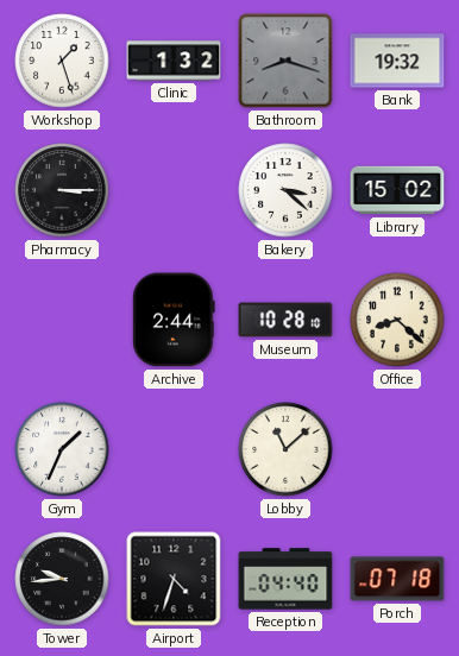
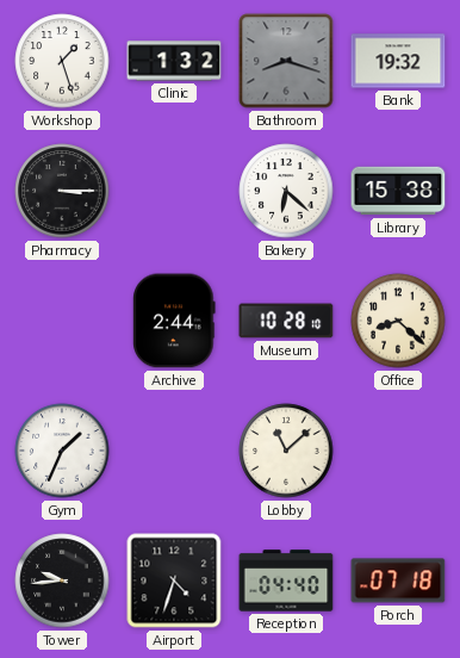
Bakery: 3:22 -> 6:22
Library: 15:02 -> 15:38
